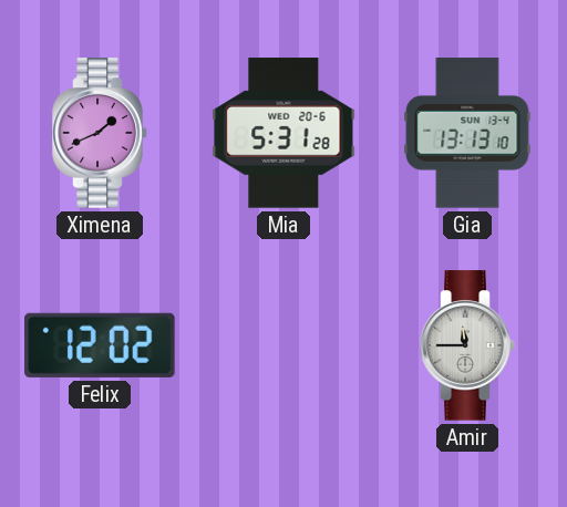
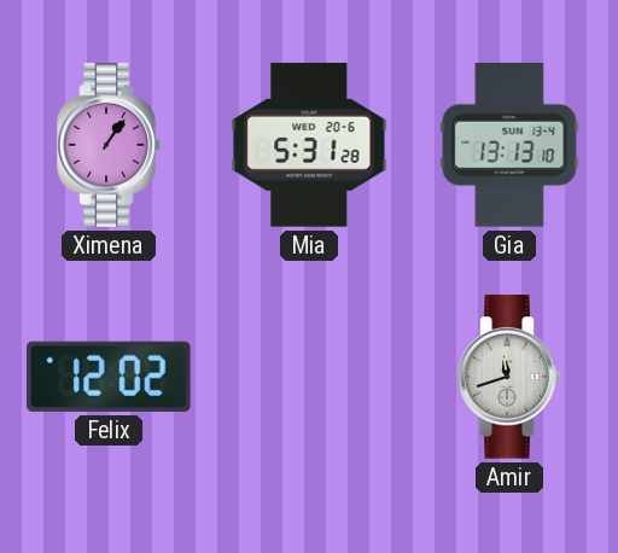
Ximena: 1:41 -> 1:06
Amir: 11:45 -> 11:42
